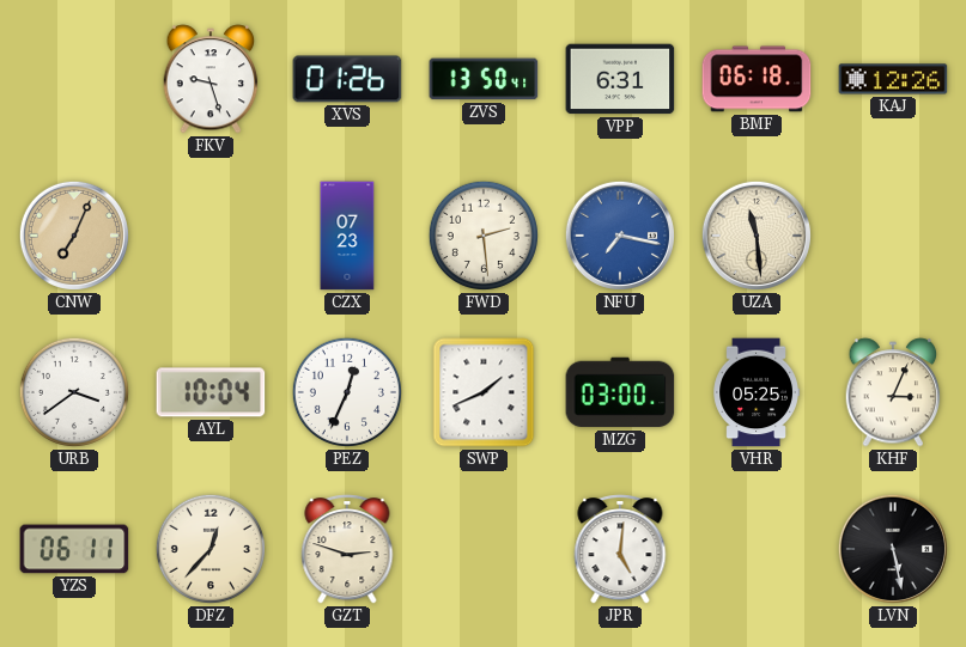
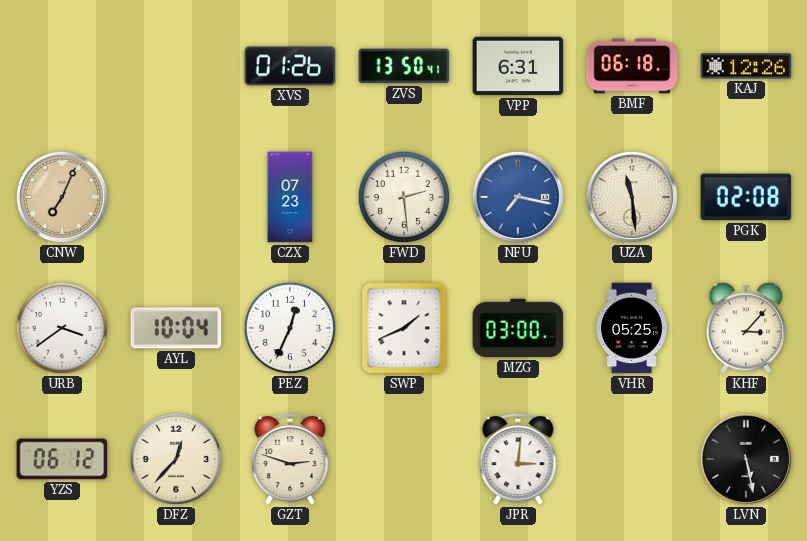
FKV: 9:27 -> none
PGK: none -> 02:08
KHF: 3:04 -> 3:07
YZS: 06:11 -> 06:12
JPR: 5:01 -> 3:01
